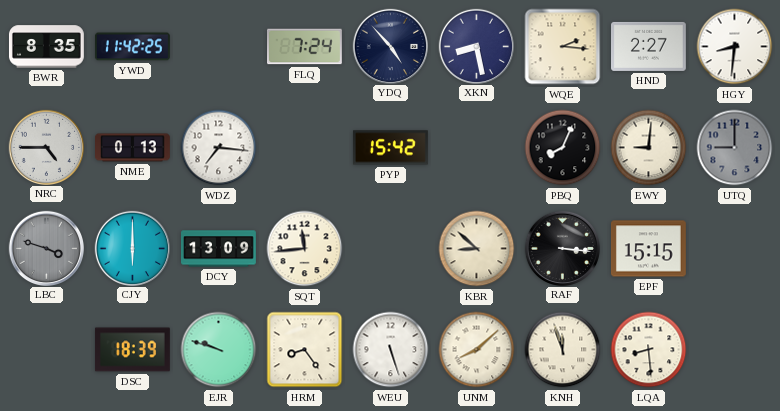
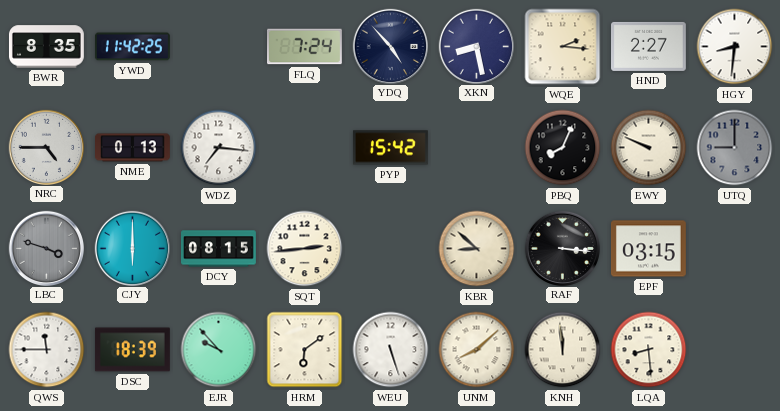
EWY: 9:01 -> 9:49
DCY: 13:09 -> 08:15
SQT: 11:44 -> 2:44
EPF: 15:15 -> 03:15
QWS: none -> 11:45
EJR: 9:48 -> 9:53
HRM: 8:24 -> 6:09
KNH: 11:57 -> 11:59
